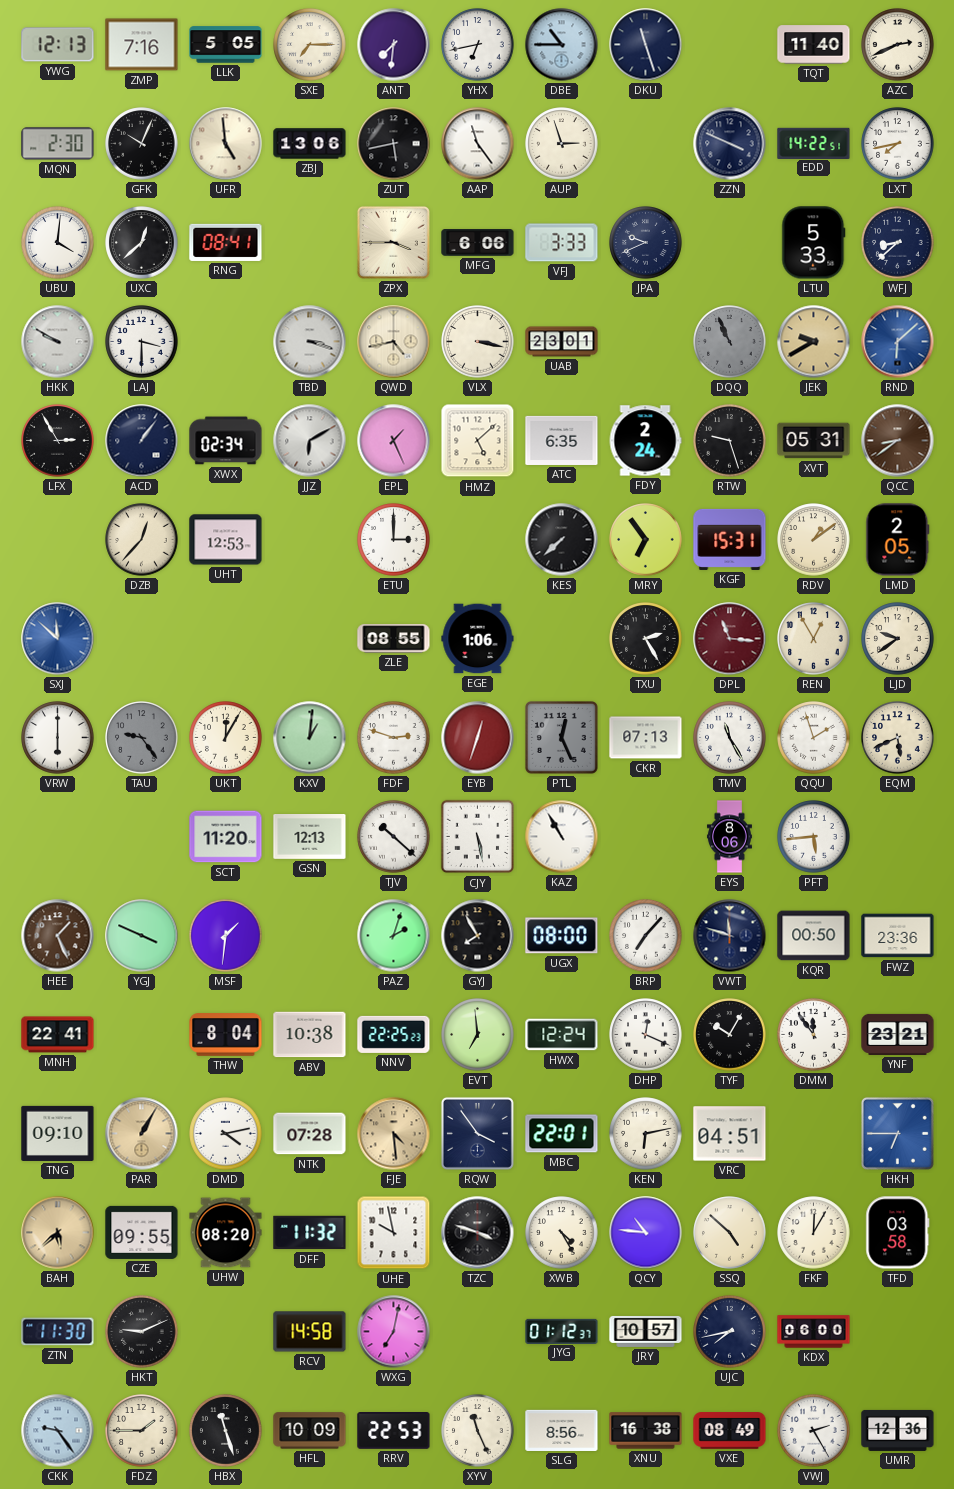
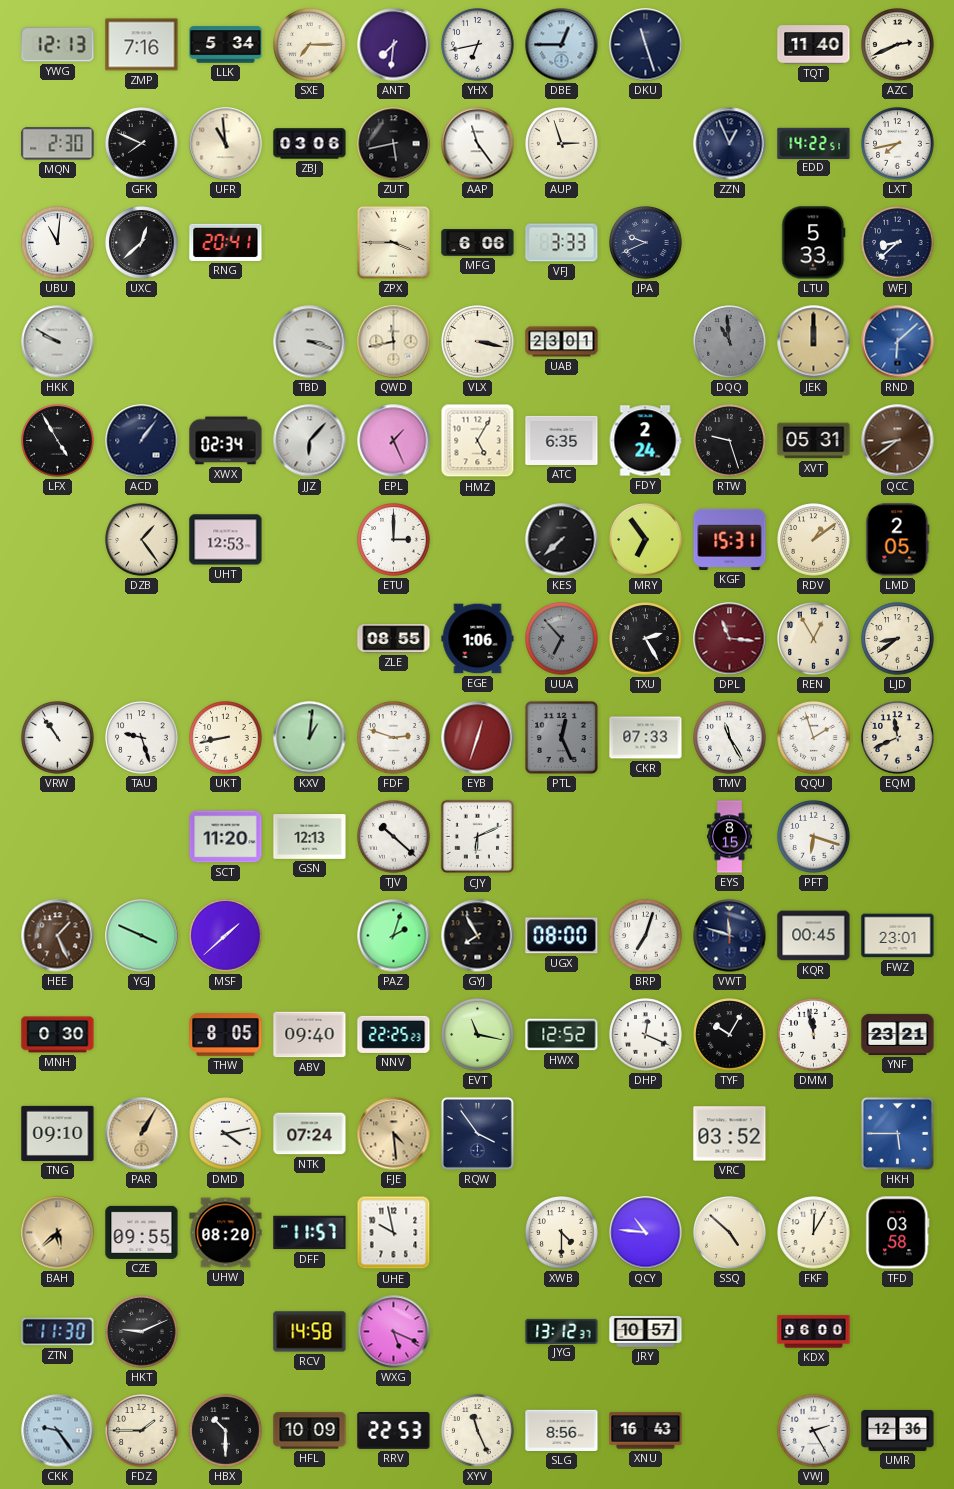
LLK: 5:05 -> 5:34
DBE: 10:45 -> 12:45
GFK: 10:04 -> 7:49
UFR: 4:59 -> 10:59
ZBJ: 13:06 -> 03:06
ZZN: 3:49 -> 12:56
UBU: 4:01 -> 11:01
RNG: 08:41 -> 20:41
LAJ: 3:30 -> none
QWD: 4:43 -> 11:43
DQQ: 10:56 -> 10:59
JEK: 9:40 -> 12:00
LFX: 2:55 -> 4:55
JJZ: 6:10 -> 6:07
HMZ: 5:08 -> 5:05
DZB: 12:37 -> 1:24
SXJ: 11:52 -> none
UUA: none -> 6:53
LJD: 9:39 -> 8:39
VRW: 6:00 -> 10:54
TAU: 9:24 -> 9:27
TAU dial: grey -> white
UKT: 12:05 -> 8:43
CKR: 07:13 -> 07:33
EQM: 5:41 -> 11:41
CJY: 5:28 -> 6:11
KAZ: 10:55 -> none
EYS: 8:06 -> 8:15
PFT: 5:44 -> 6:18
MSF: 1:31 -> 1:38
BRP: 7:07 -> 7:03
KQR: 00:50 -> 00:45
FWZ: 23:36 -> 23:01
MNH: 22:41 -> 0:30
THW: 8:04 -> 8:05
ABV: 10:38 -> 09:40
EVT: 6:59 -> 11:17
HWX: 12:24 -> 12:52
DMM: 11:54 -> 11:58
NTK: 07:28 -> 07:24
MBC: 22:01 -> none
KEN: 6:13 -> none
VRC: 04:51 -> 03:52
HKH: 6:45 -> 5:45
DFF: 11:32 -> 11:57
TZC: 3:48 -> none
XWB: 4:25 -> 4:30
WXG: 7:02 -> 5:19
JYG: 01:12 -> 13:12
UJC: 7:43 -> none
HBX: 11:27 -> 10:30
XNU: 16:38 -> 16:43
VXE: 08:49 -> none
